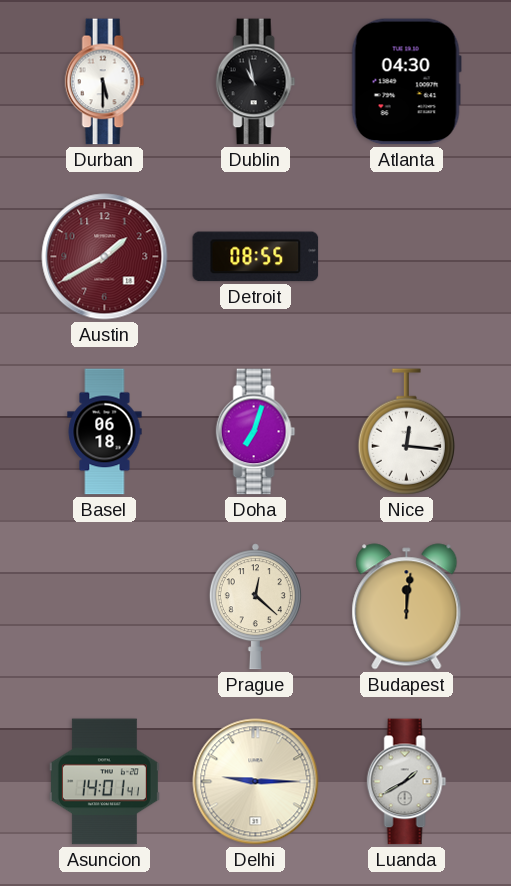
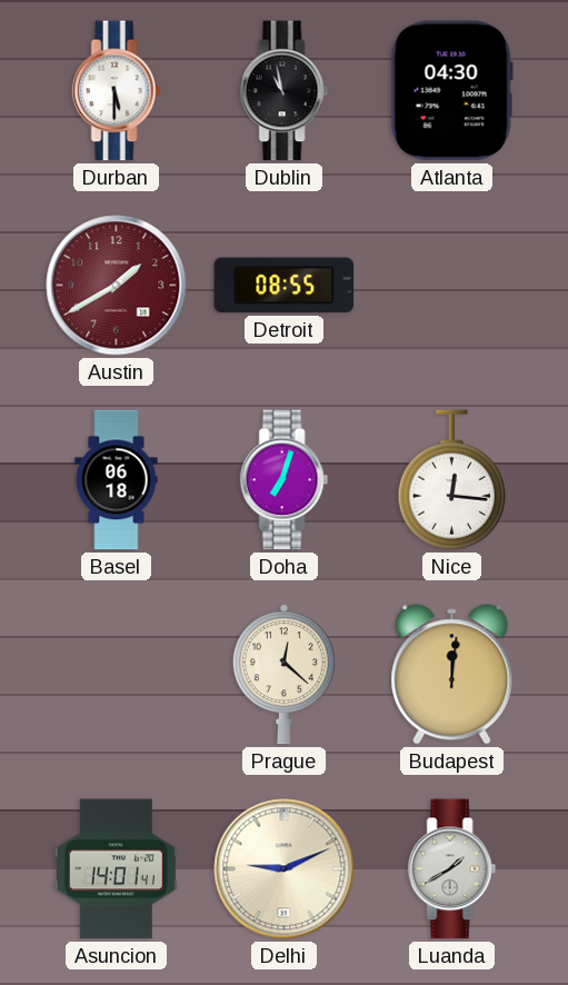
Delhi: 9:15 -> 9:11
